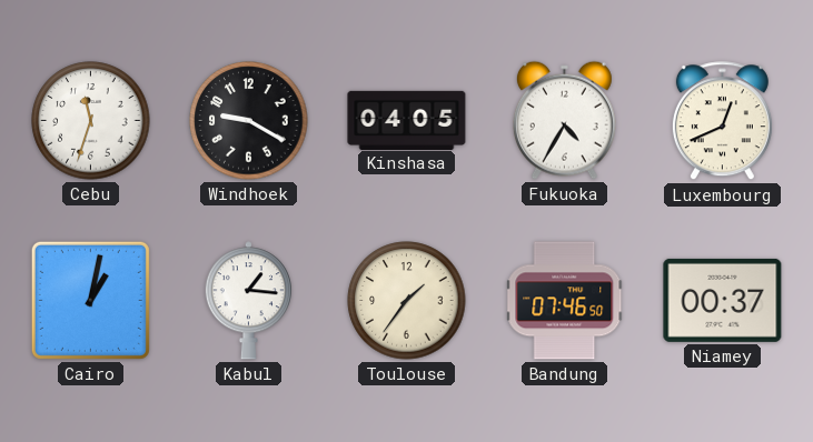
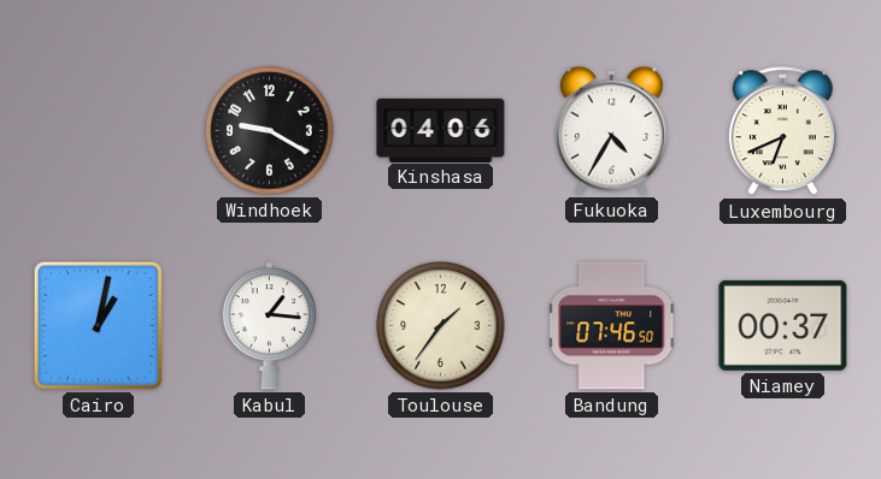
Cebu: 11:33 -> none
Kinshasa: 04:05 -> 04:06
Luxembourg: 12:41 -> 6:41
